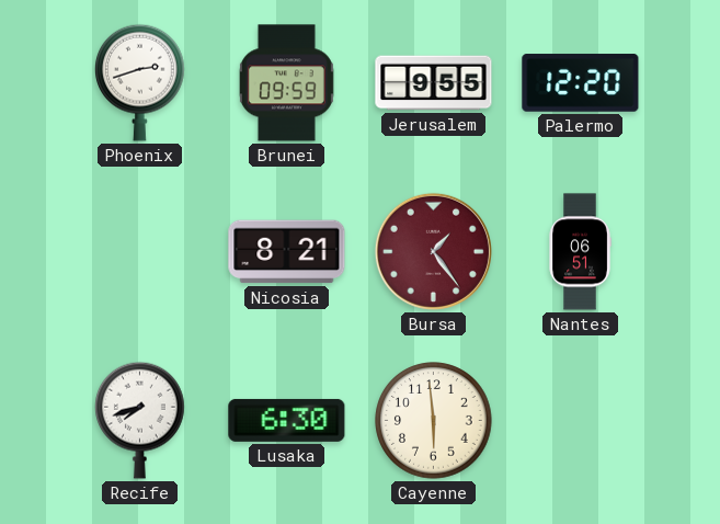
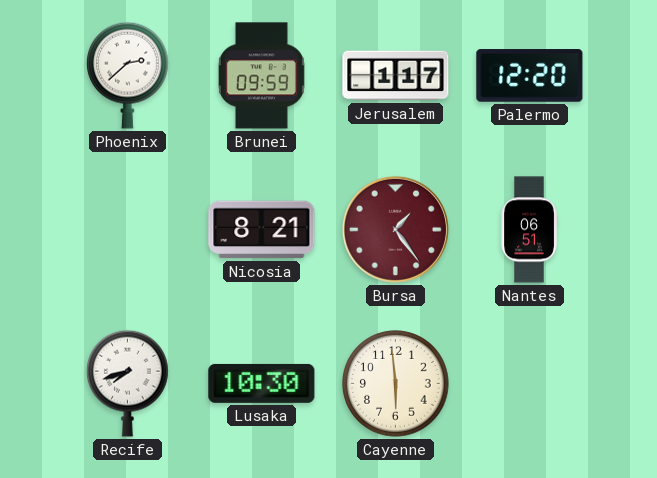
Phoenix: 2:42 -> 2:38
Jerusalem: 9:55 -> 1:17
Lusaka: 6:30 -> 10:30
